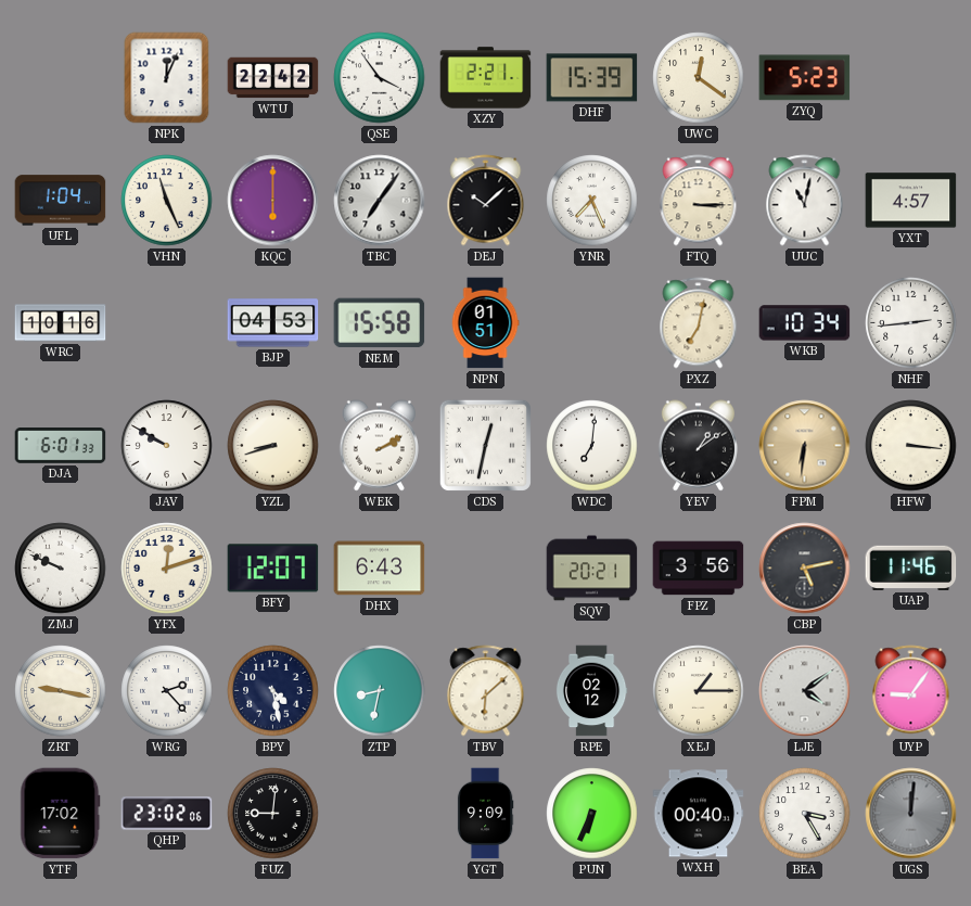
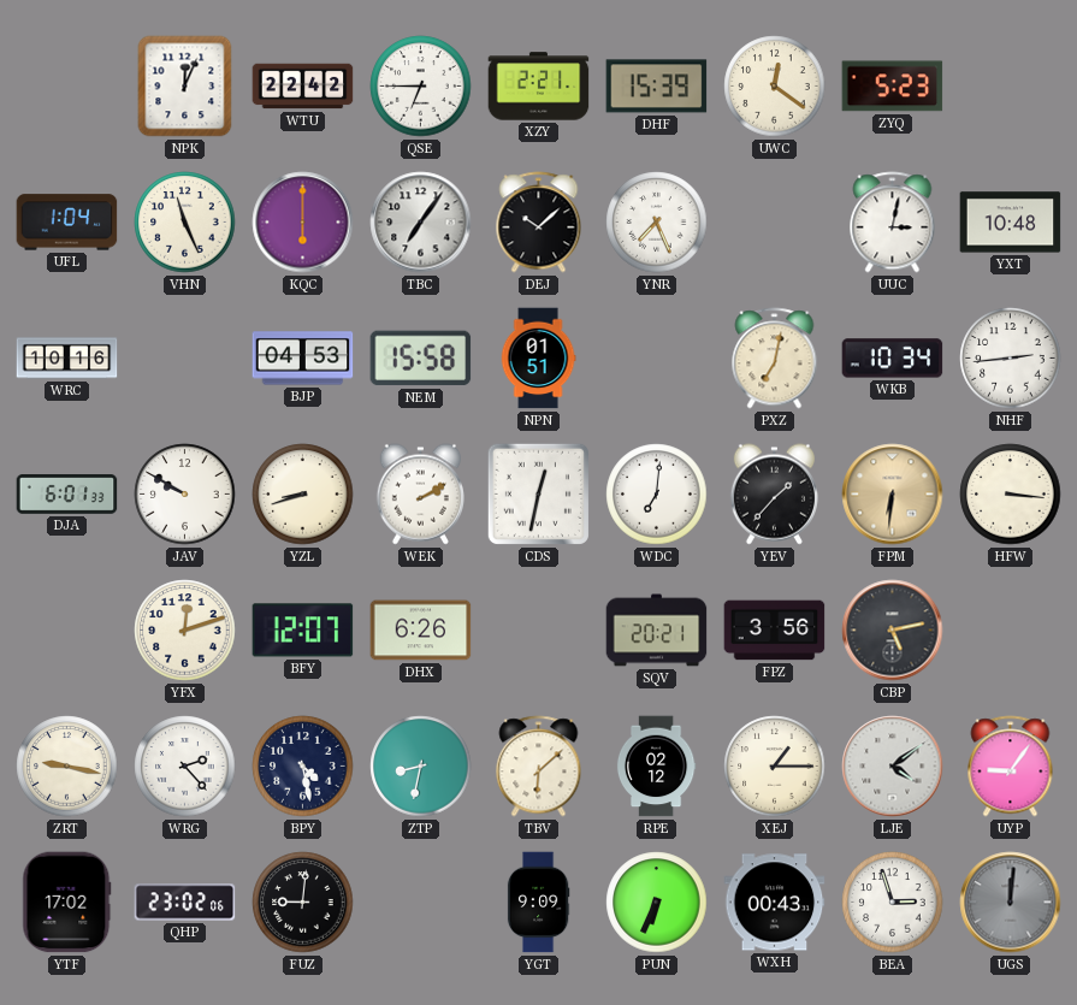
QSE: 3:54 -> 6:45
FTQ: 3:15 -> none
UUC: 11:02 -> 3:02
YXT: 4:57 -> 10:48
YEV: 1:09 -> 1:37
ZMJ: 9:49 -> none
DHX: 6:43 -> 6:26
UAP: 11:46 -> none
WXH: 00:40 -> 00:43
BEA: 3:25 -> 2:57
